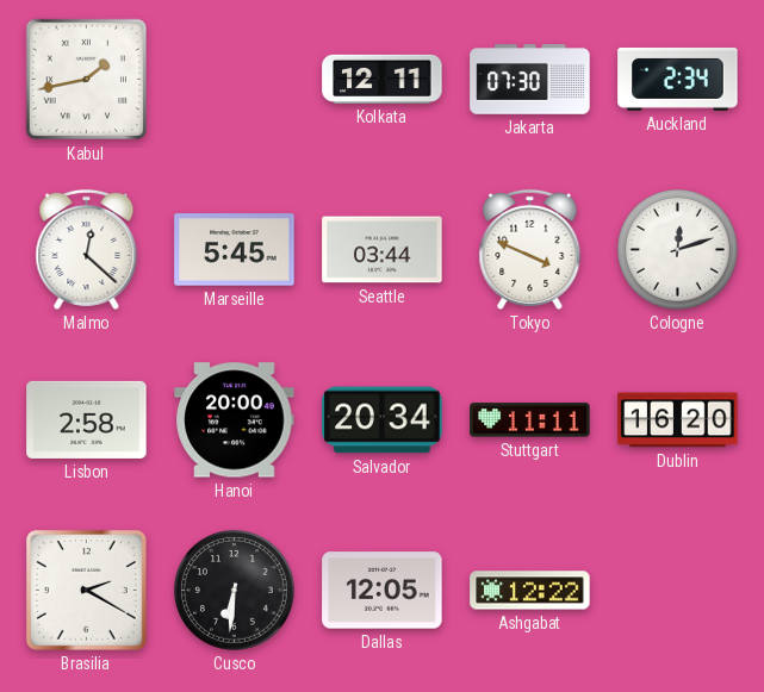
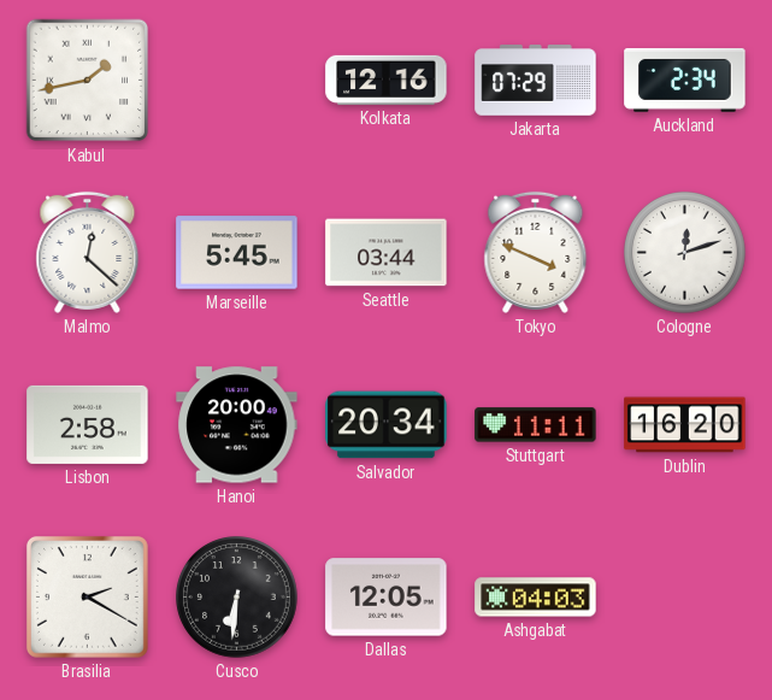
Kolkata: 12:11 -> 12:16
Jakarta: 07:30 -> 07:29
Ashgabat: 12:22 -> 04:03
